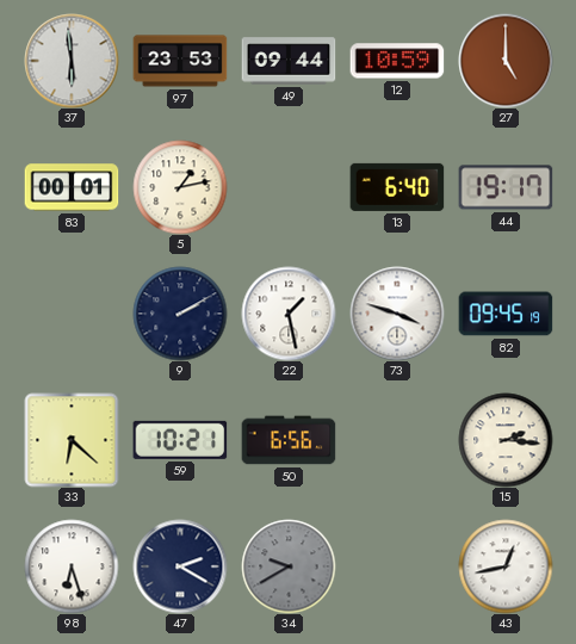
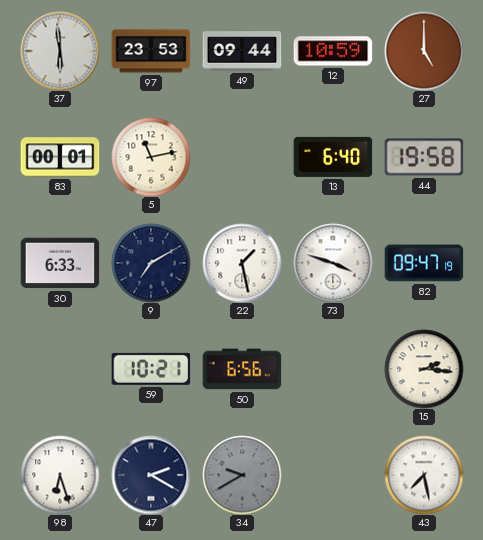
5: 1:13 -> 11:13
44: 19:17 -> 19:58
30: none -> 6:33
9: 2:10 -> 7:10
82: 09:45 -> 09:47
33: 6:22 -> none
43: 12:43 -> 7:28
